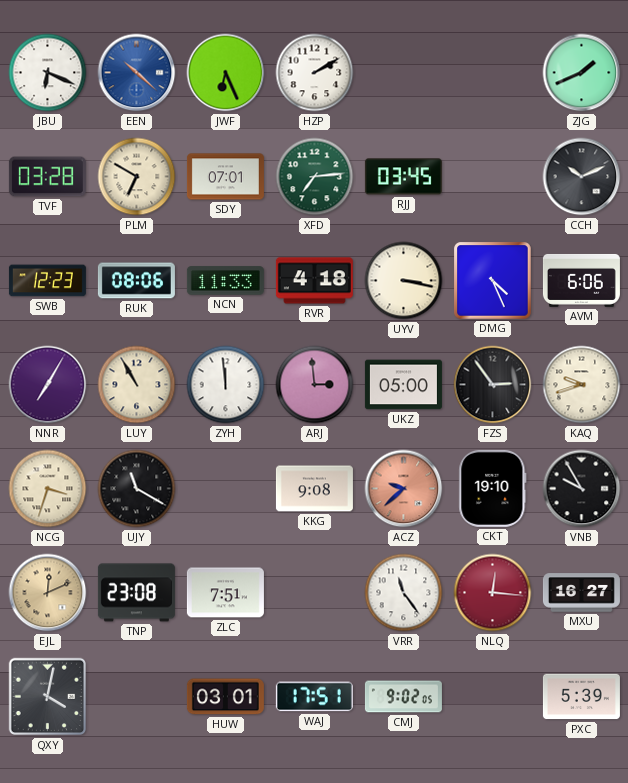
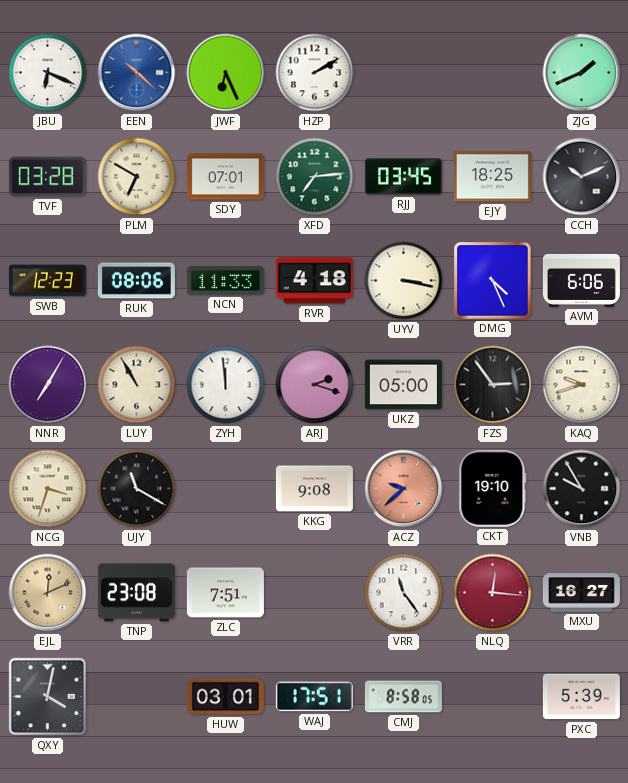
EJY: none -> 18:25
ARJ: 2:59 -> 2:18
CMJ: 9:02 -> 8:58
